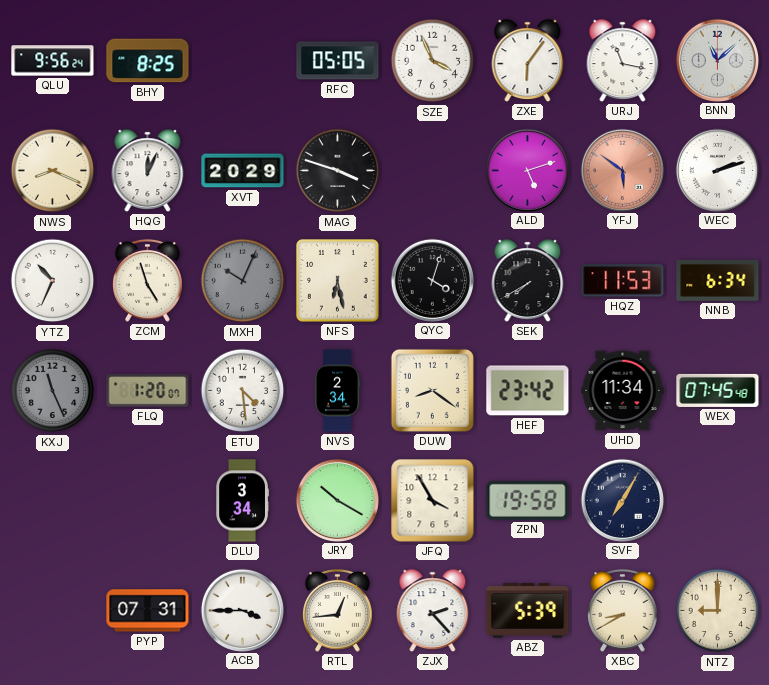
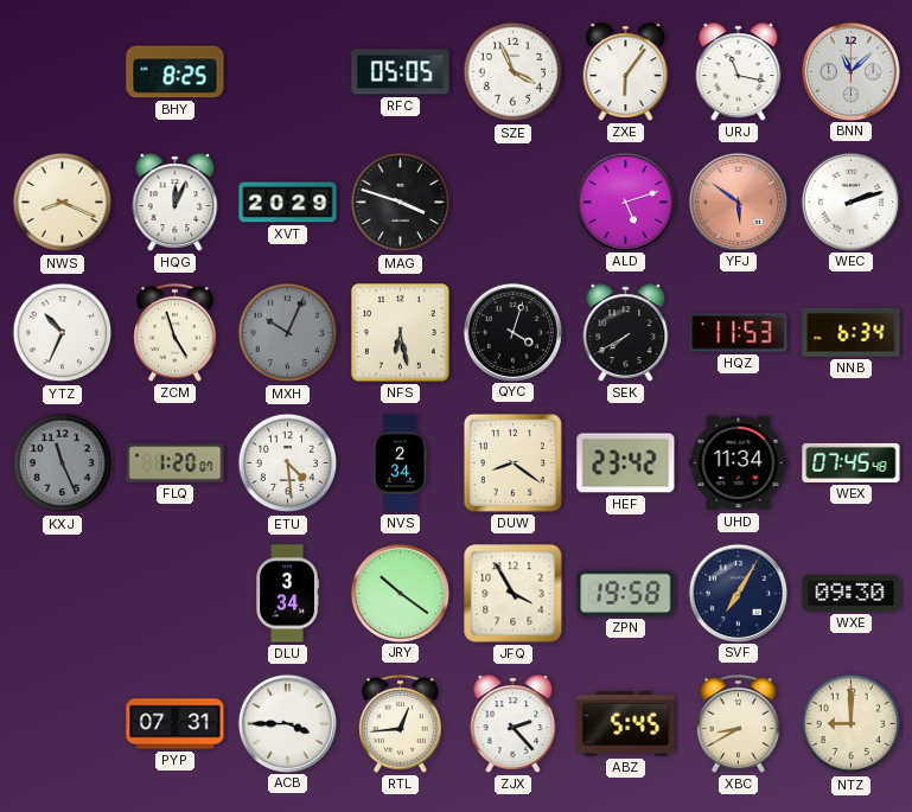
QLU: 9:56 -> none
JRY: 10:20 -> 10:21
WXE: none -> 09:30
ABZ: 5:39 -> 5:45
